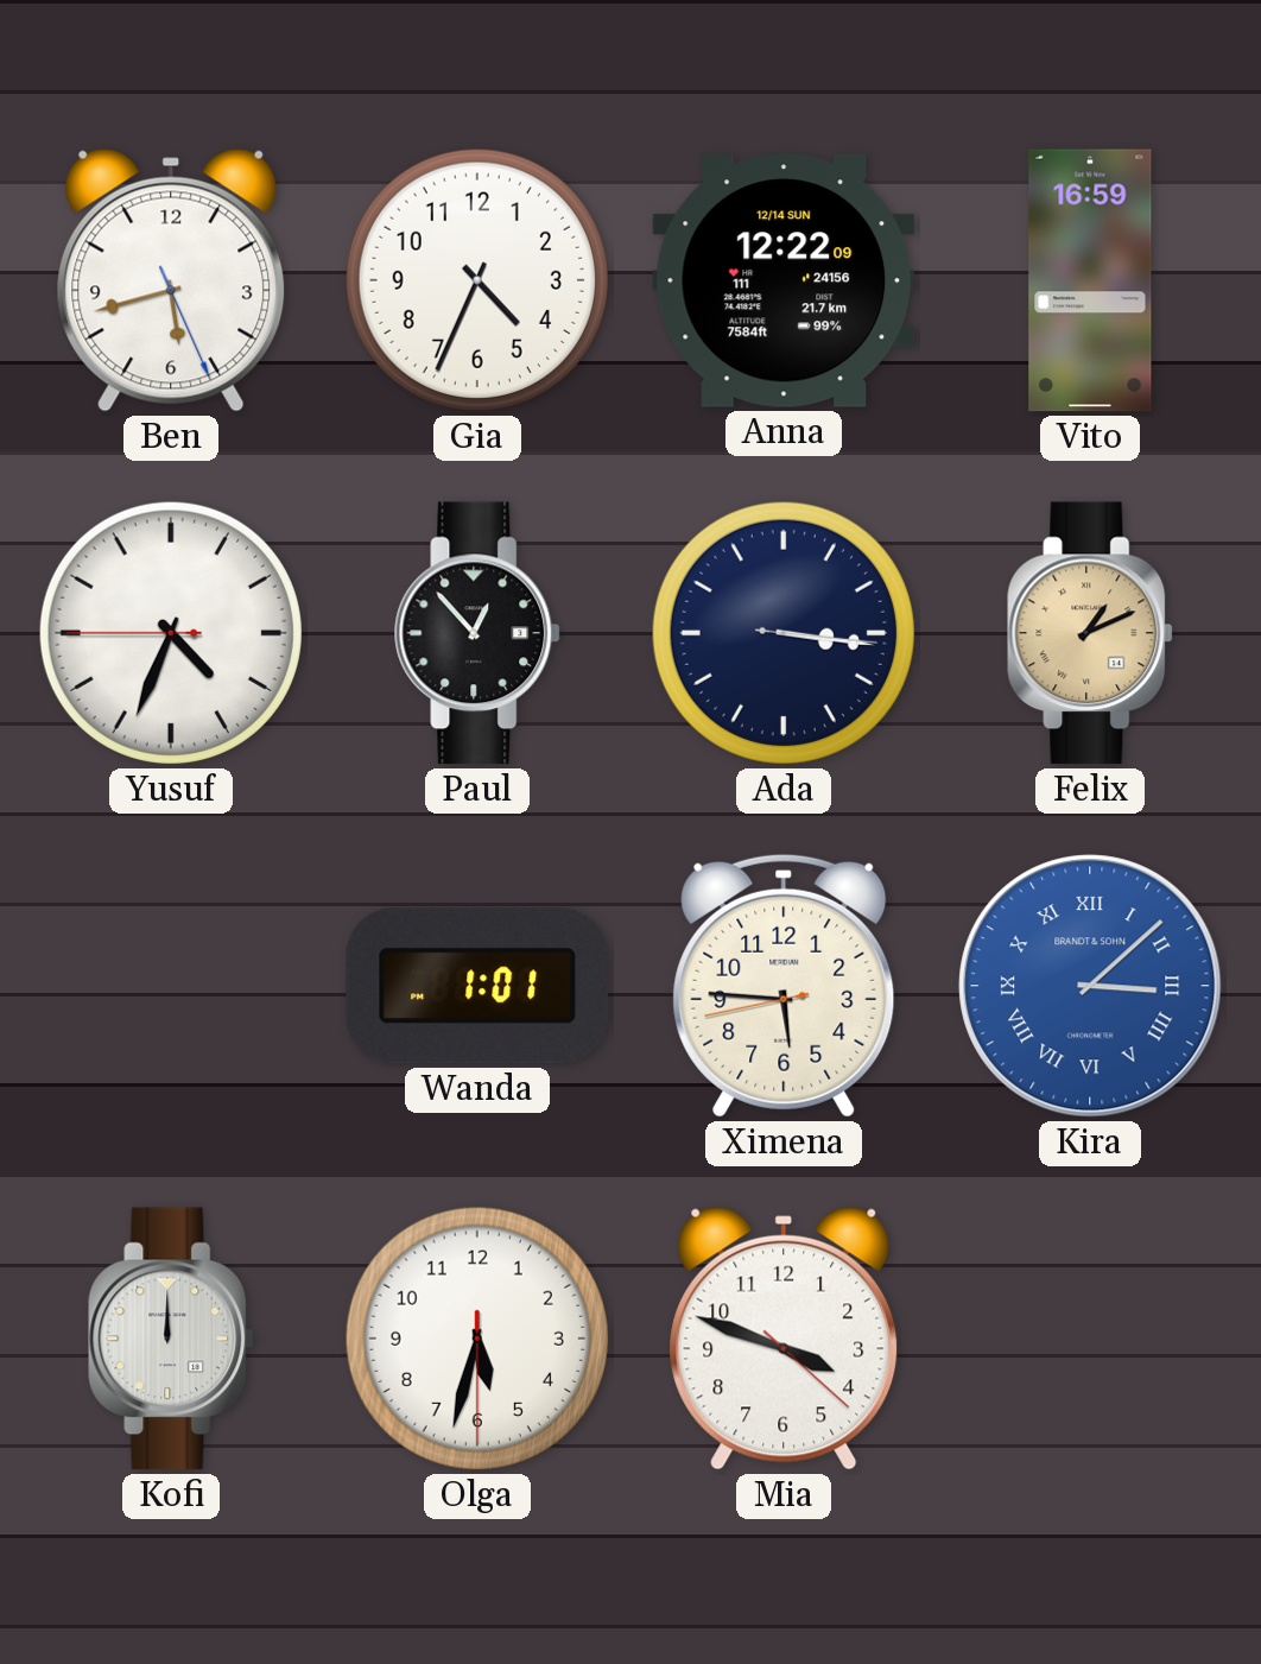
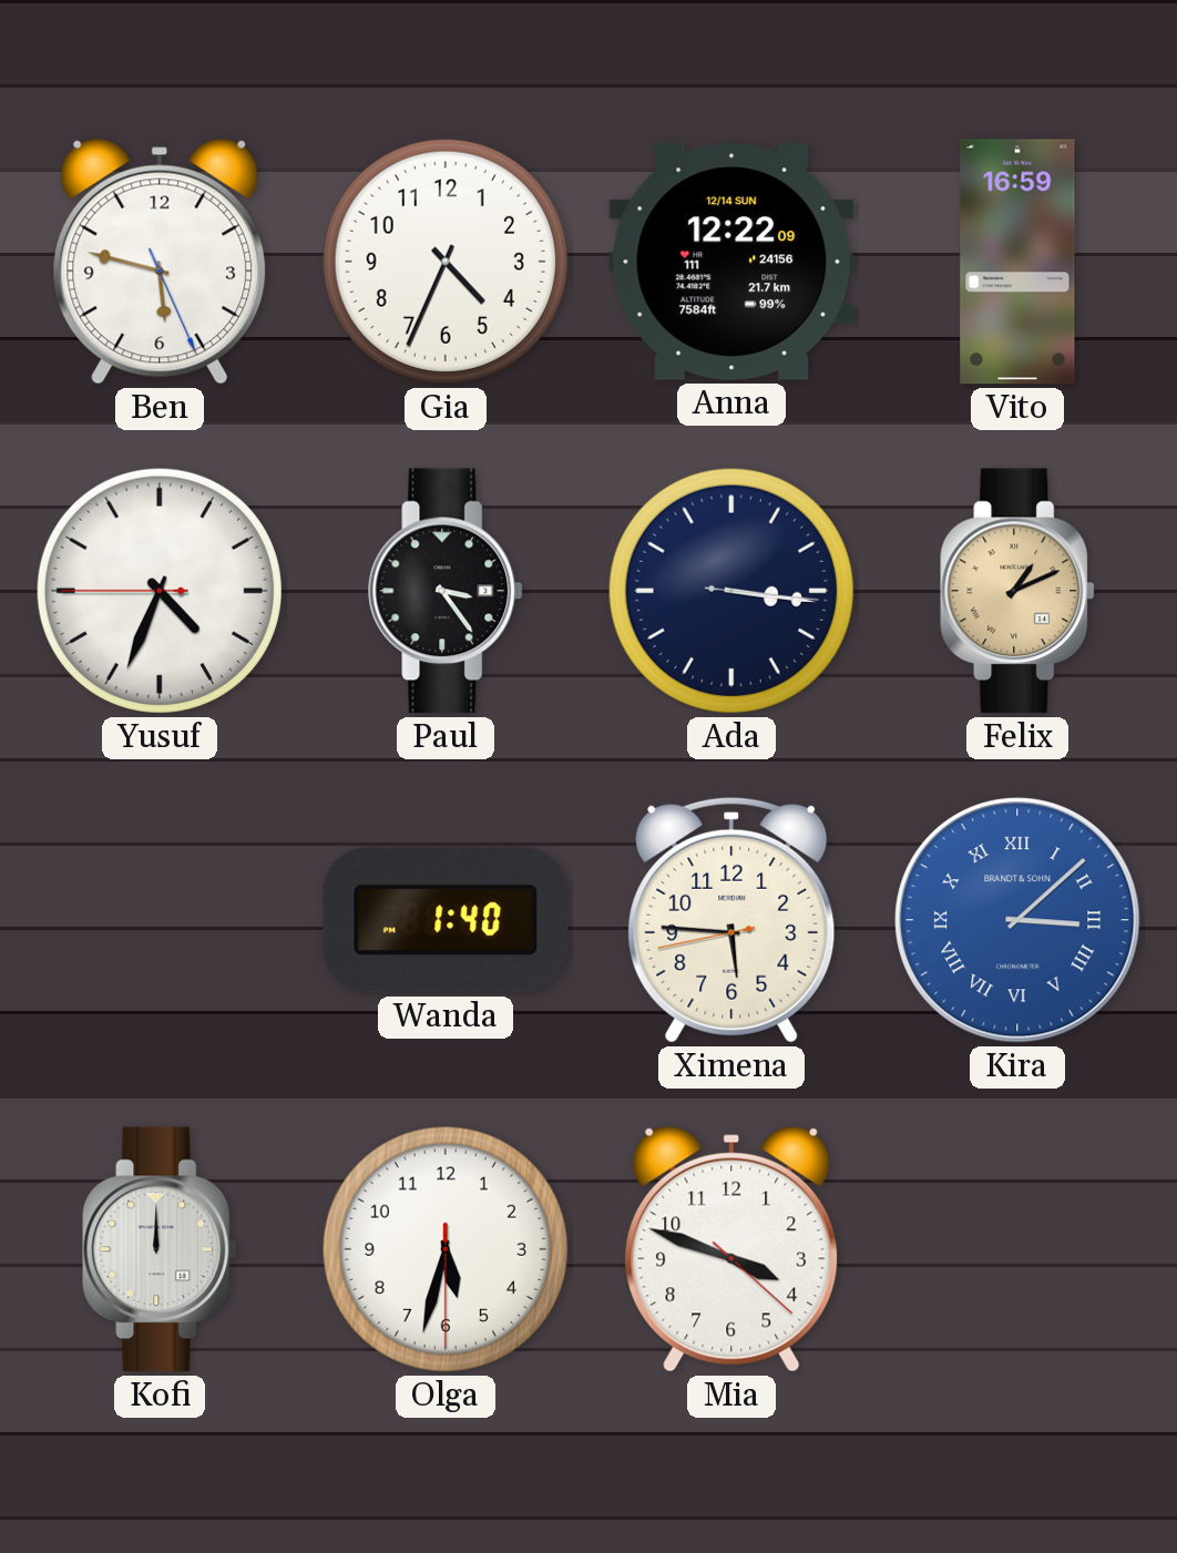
Ben: 5:42 -> 5:47
Paul: 12:53 -> 3:24
Wanda: 1:01 -> 1:40
